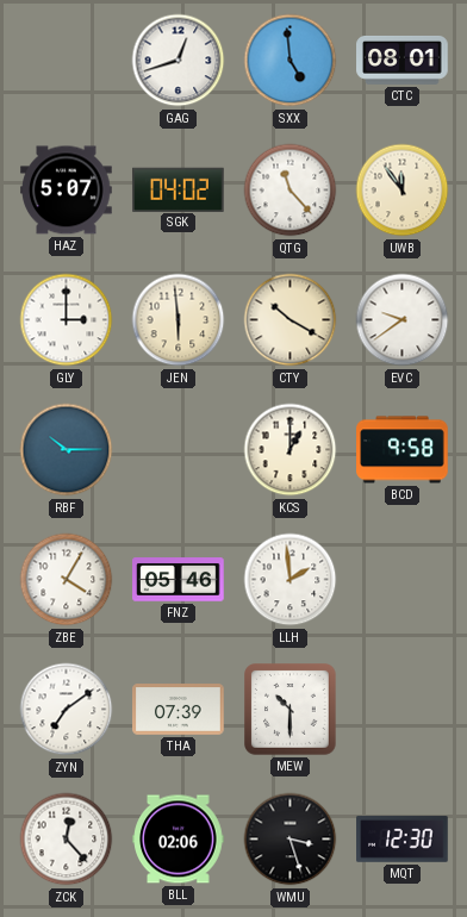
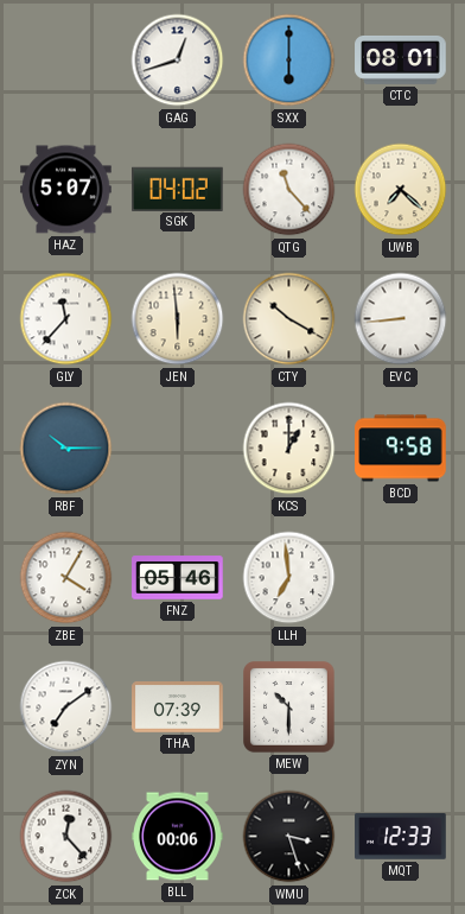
SXX: 4:59 -> 6:00
UWB: 11:54 -> 7:22
GLY: 3:00 -> 11:37
EVC: 9:39 -> 8:44
LLH: 1:59 -> 6:59
BLL: 02:06 -> 00:06
MQT: 12:30 -> 12:33
